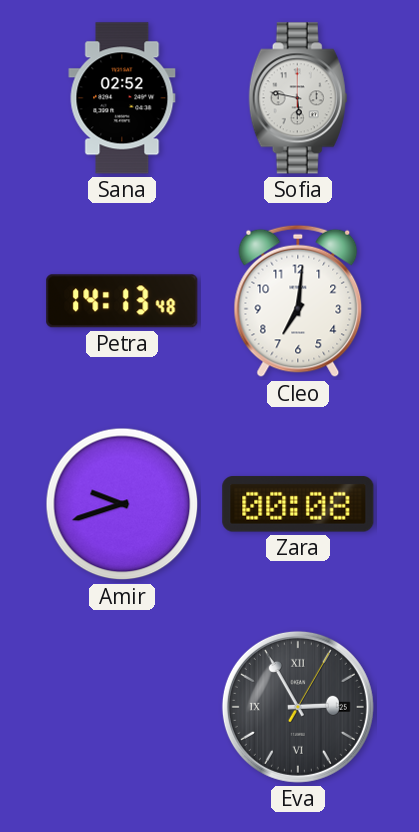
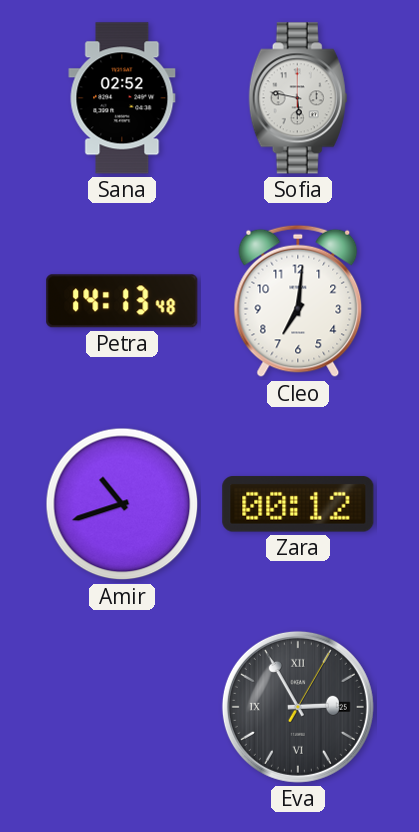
Amir: 9:42 -> 10:42
Zara: 00:08 -> 00:12
